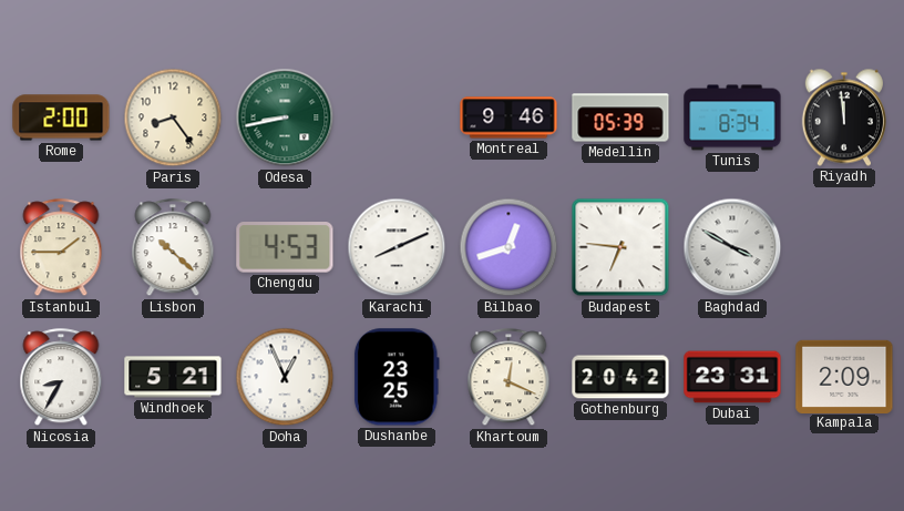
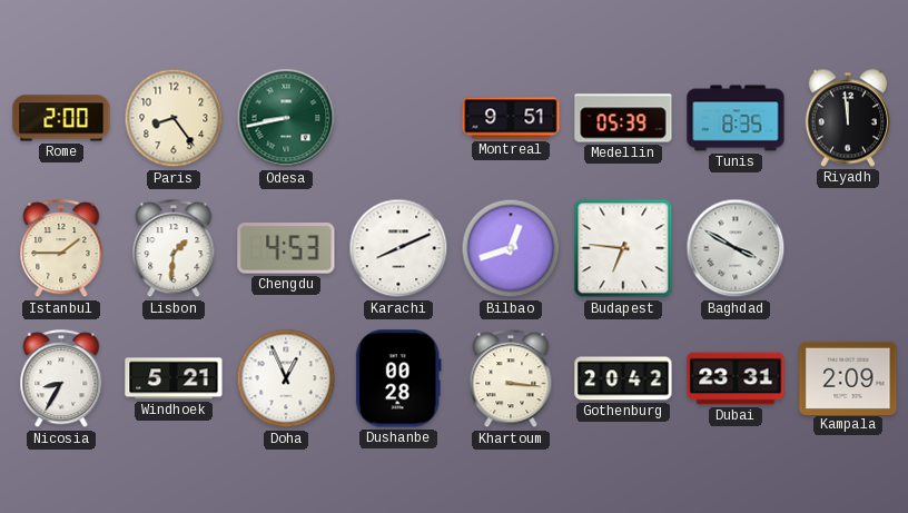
Montreal: 9:46 -> 9:51
Tunis: 8:34 -> 8:35
Lisbon: 10:22 -> 1:31
Dushanbe: 23:25 -> 00:28
Khartoum: 12:19 -> 3:16
